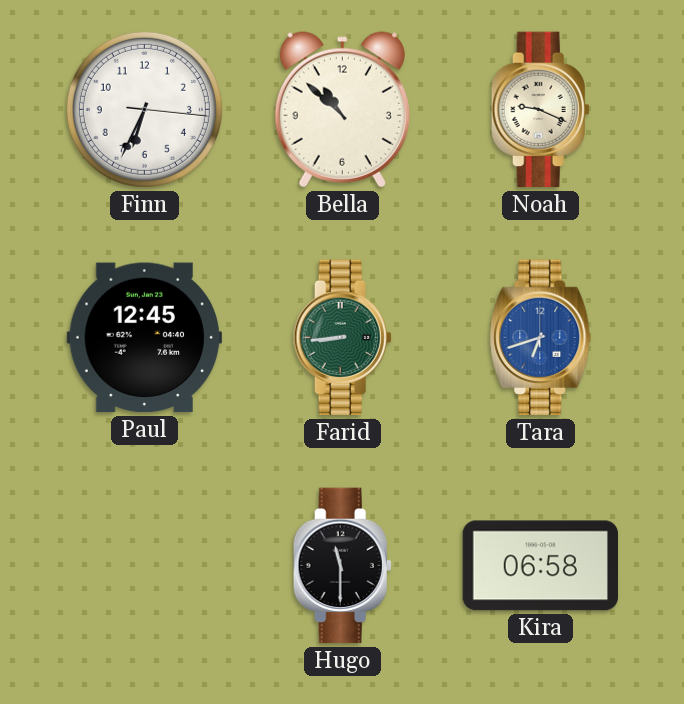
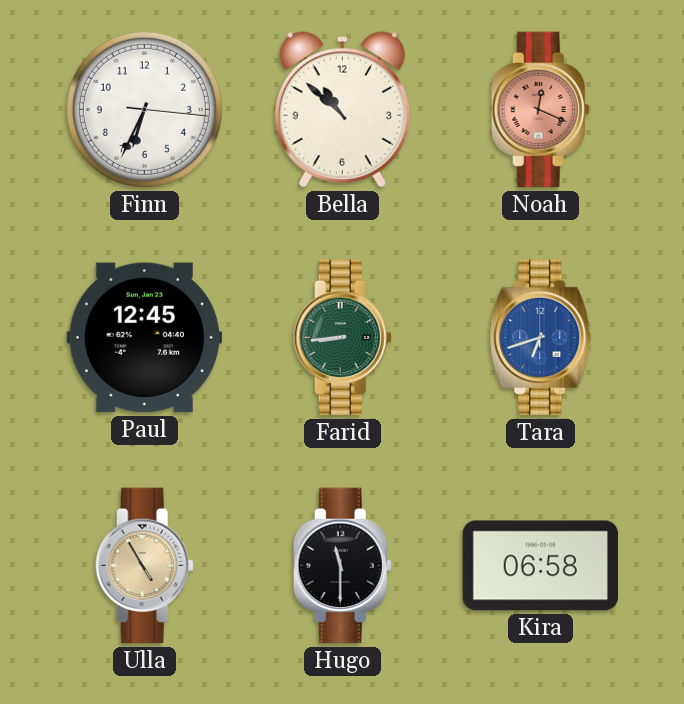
Noah: 9:19 -> 12:19
Noah dial: cream -> salmon
Ulla: none -> 4:55
